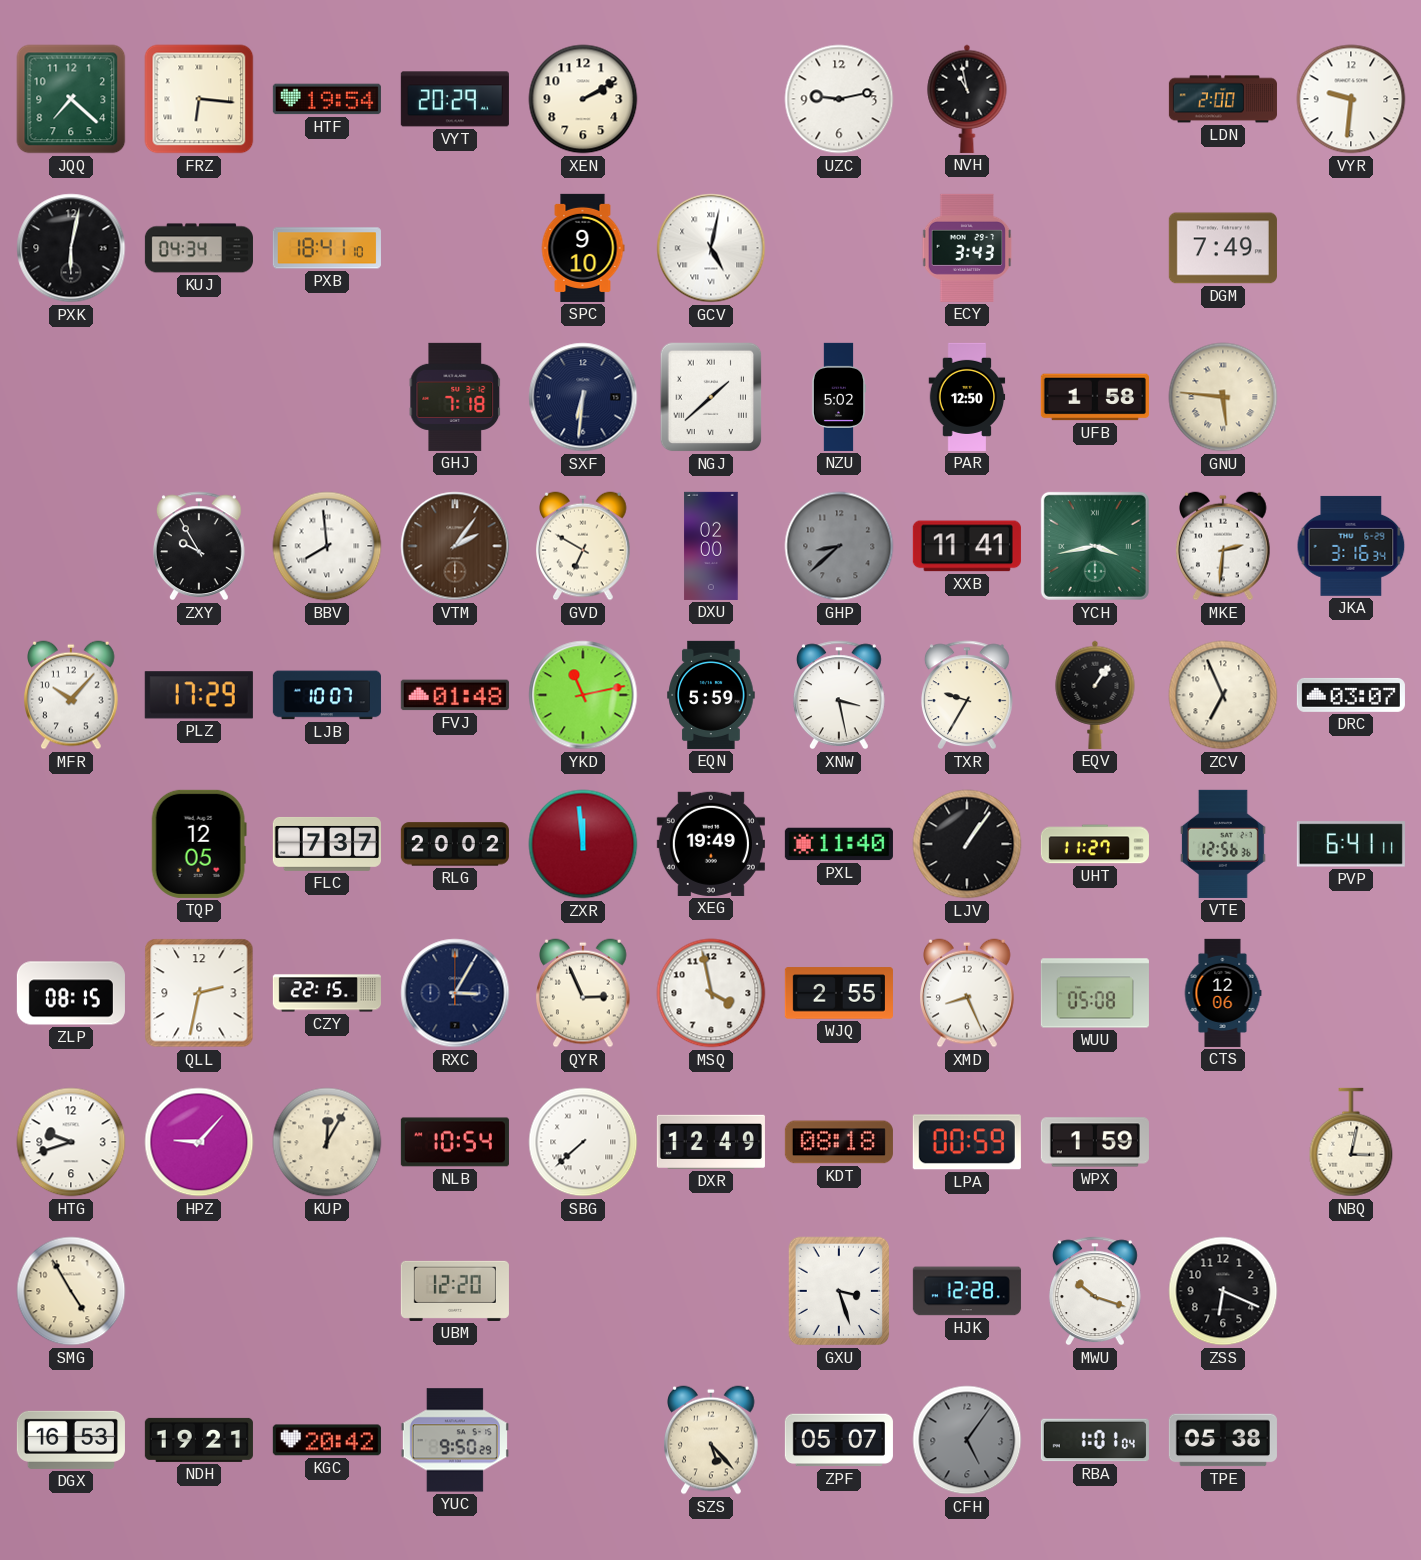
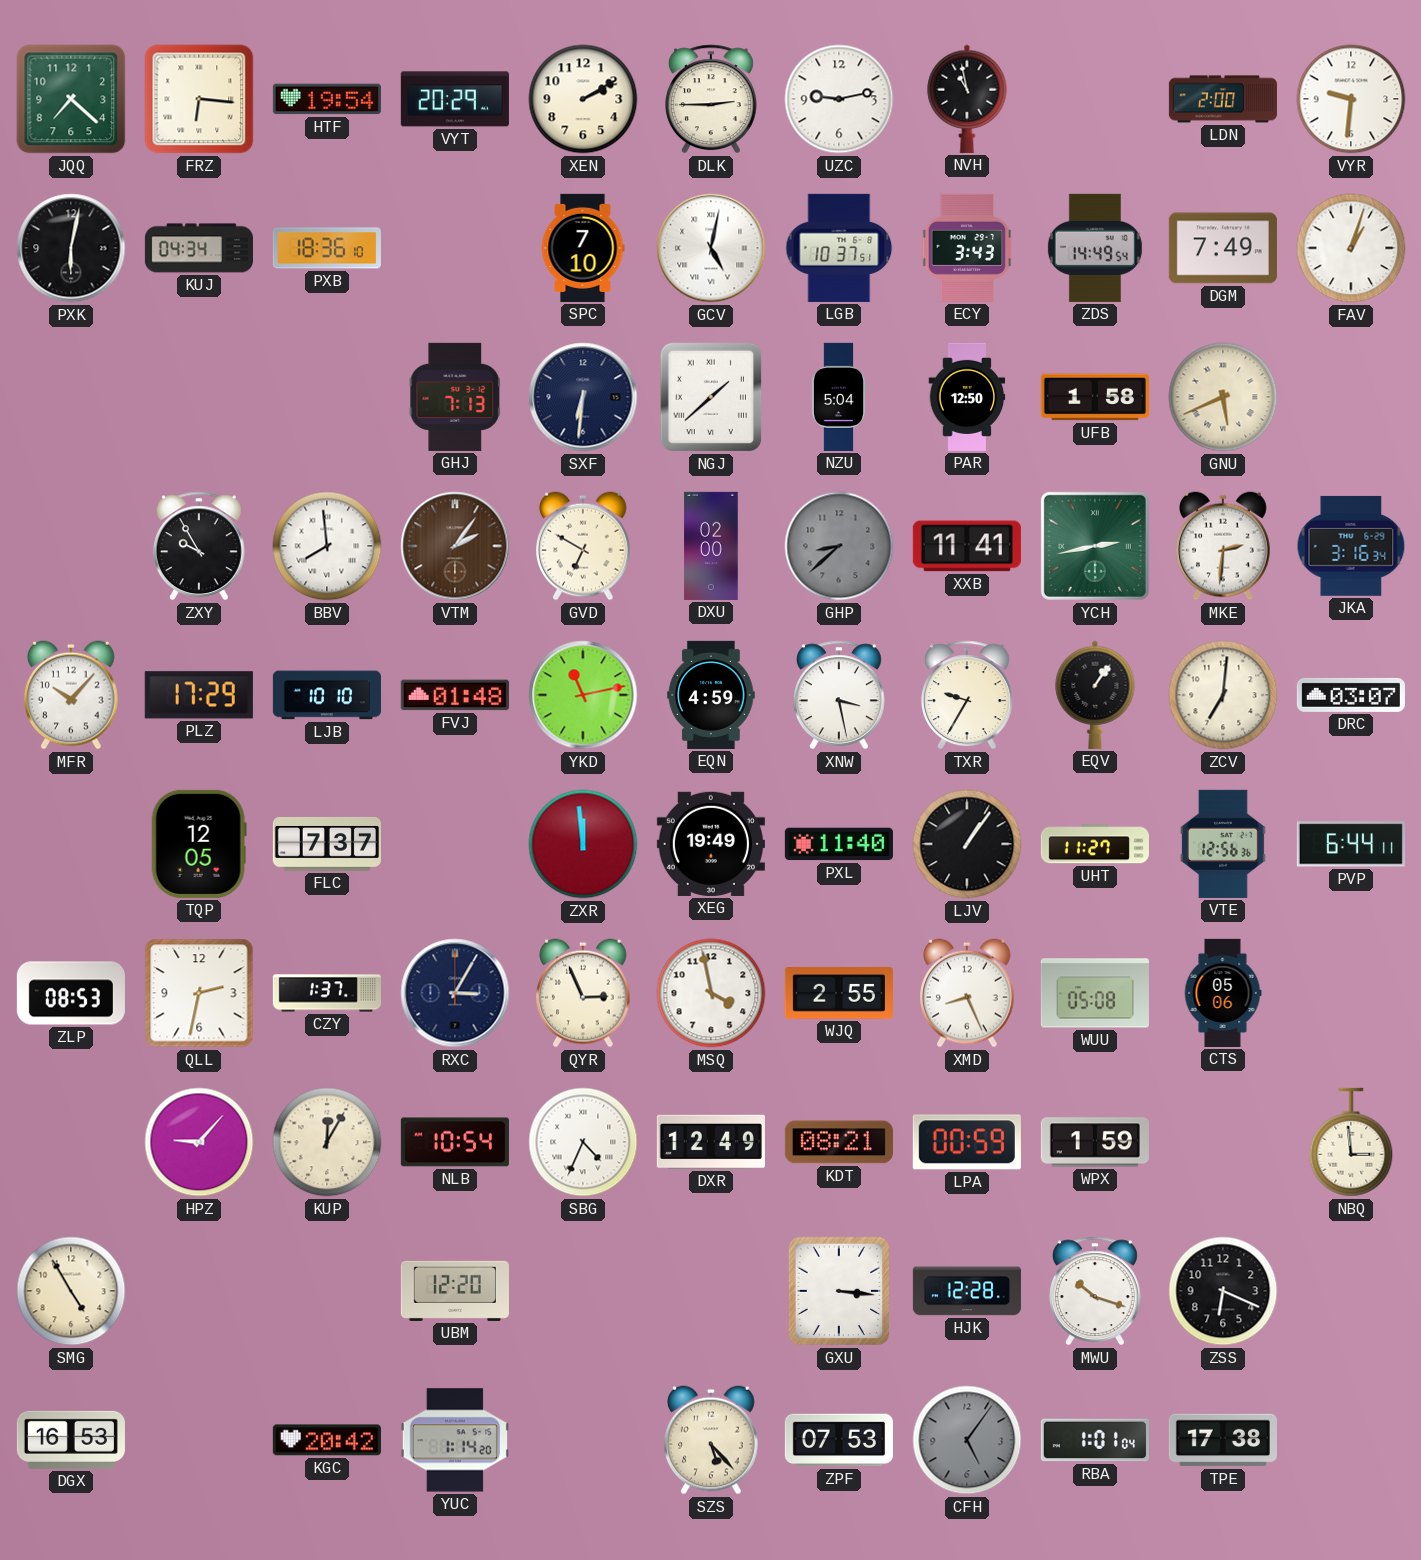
DLK: none -> 2:45
PXB: 18:41 -> 18:36
SPC: 9:10 -> 7:10
LGB: none -> 10:37
ZDS: none -> 14:49
FAV: none -> 1:03
GHJ: 7:18 -> 7:13
NZU: 5:02 -> 5:04
GNU: 5:46 -> 5:41
YCH: 3:43 -> 2:43
LJB: 10:07 -> 10:10
EQN: 5:59 -> 4:59
ZCV: 6:56 -> 7:01
RLG: 20:02 -> none
PVP: 6:41 -> 6:44
ZLP: 08:15 -> 08:53
CZY: 22:15 -> 1:37
CTS: 12:06 -> 05:06
HTG: 9:42 -> none
SBG: 7:38 -> 4:34
KDT: 08:18 -> 08:21
NBQ: 3:02 -> 2:59
GXU: 3:27 -> 3:16
NDH: 19:21 -> none
YUC: 9:50 -> 1:14
ZPF: 05:07 -> 07:53
TPE: 05:38 -> 17:38
